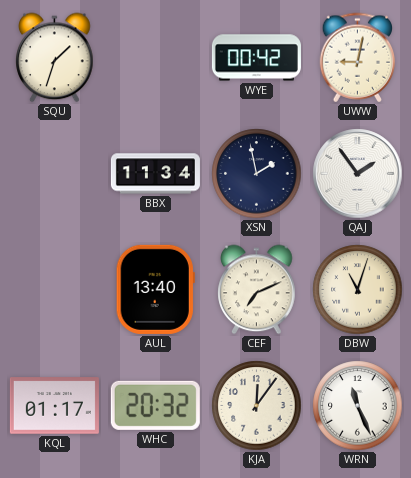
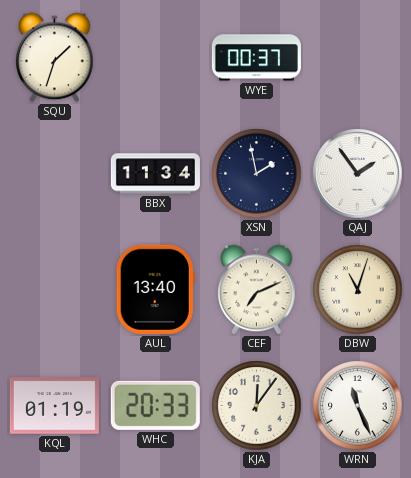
WYE: 00:42 -> 00:37
UWW: 9:02 -> none
KQL: 01:17 -> 01:19
WHC: 20:32 -> 20:33
